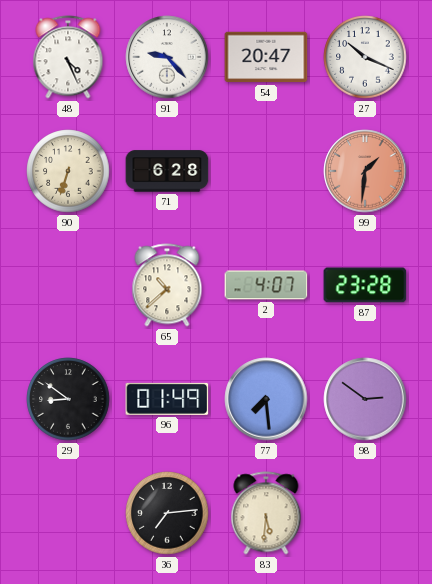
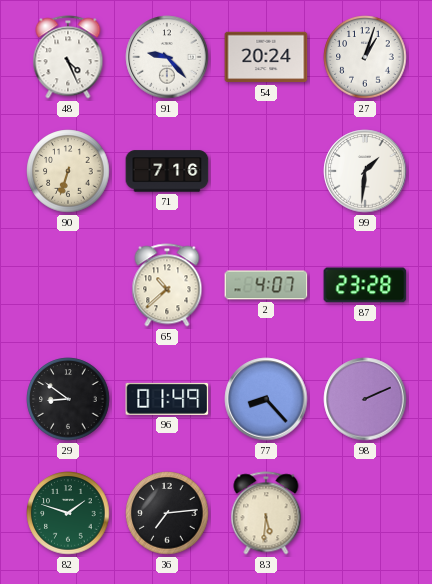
54: 20:47 -> 20:24
27: 10:19 -> 1:03
71: 6:28 -> 7:16
99 dial: salmon -> white
77: 7:29 -> 8:23
98: 2:51 -> 2:11
82: none -> 1:48
